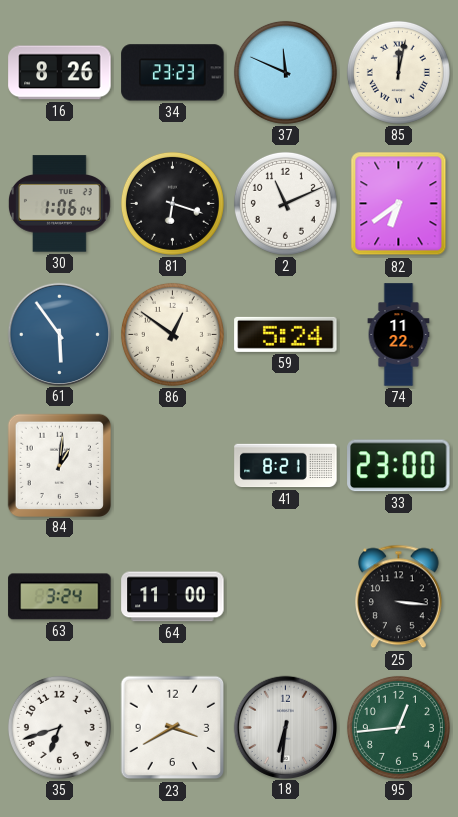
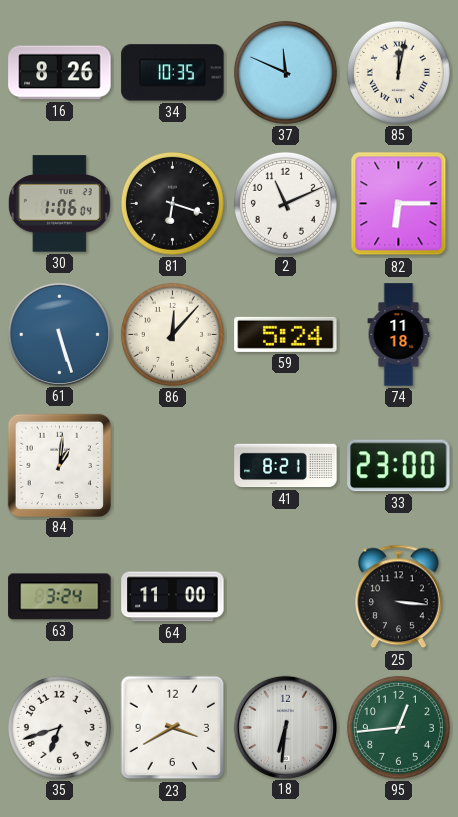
34: 23:23 -> 10:35
82: 6:39 -> 6:15
61: 5:54 -> 5:27
86: 12:51 -> 12:07
74: 11:22 -> 11:18
